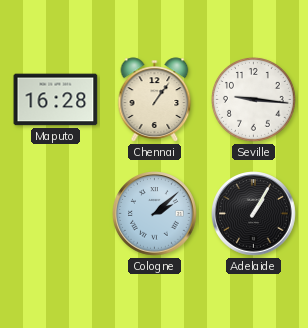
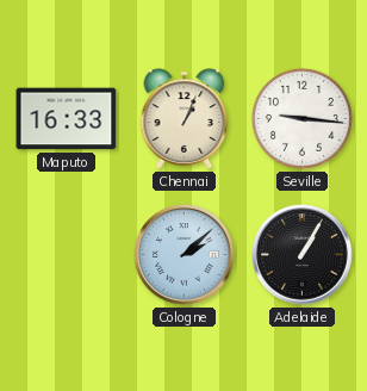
Maputo: 16:28 -> 16:33
Chennai: 1:06 -> 1:04
